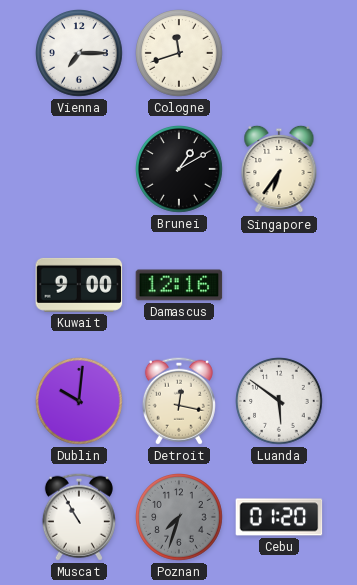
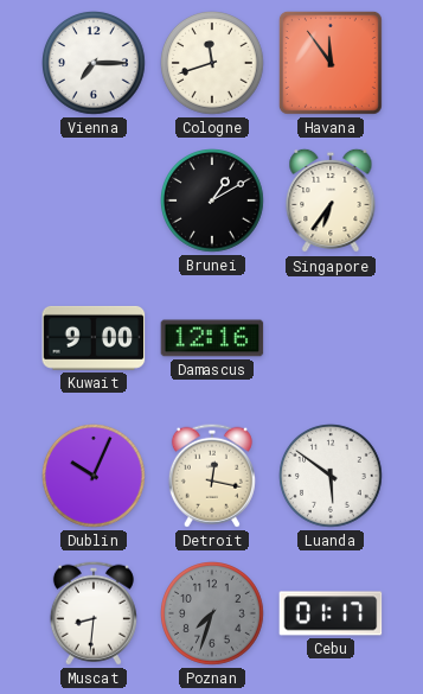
Havana: none -> 11:54
Dublin: 10:01 -> 10:04
Muscat: 10:55 -> 8:31
Cebu: 01:20 -> 01:17
